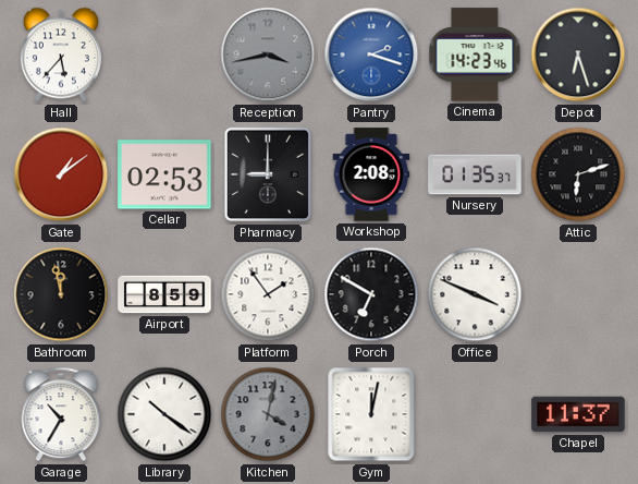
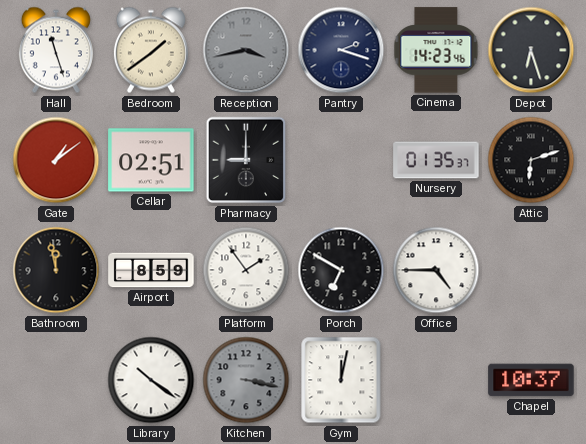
Hall: 5:37 -> 11:27
Bedroom: none -> 1:39
Pantry dial: blue -> navy
Cellar: 02:53 -> 02:51
Workshop: 2:08 -> none
Office: 3:49 -> 4:45
Garage: 10:35 -> none
Kitchen: 4:02 -> 3:17
Chapel: 11:37 -> 10:37
